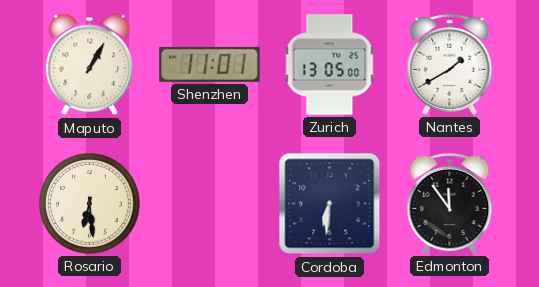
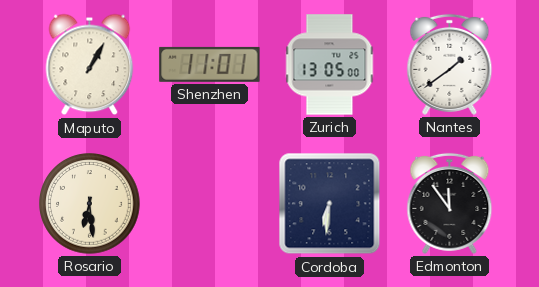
Nantes: 1:40 -> 1:39
